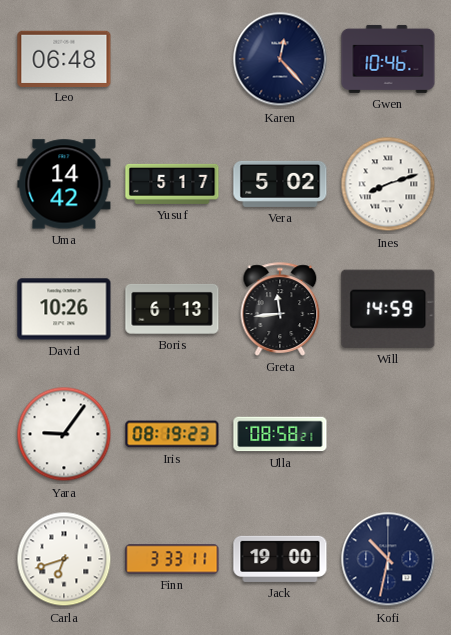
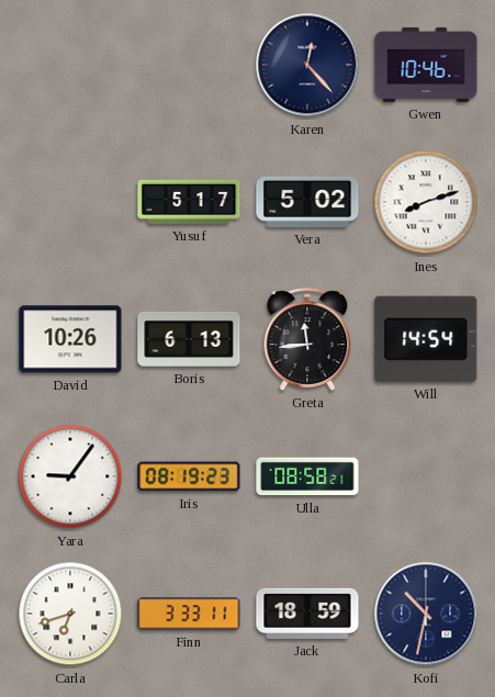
Leo: 06:48 -> none
Uma: 14:42 -> none
Will: 14:59 -> 14:54
Jack: 19:00 -> 18:59
